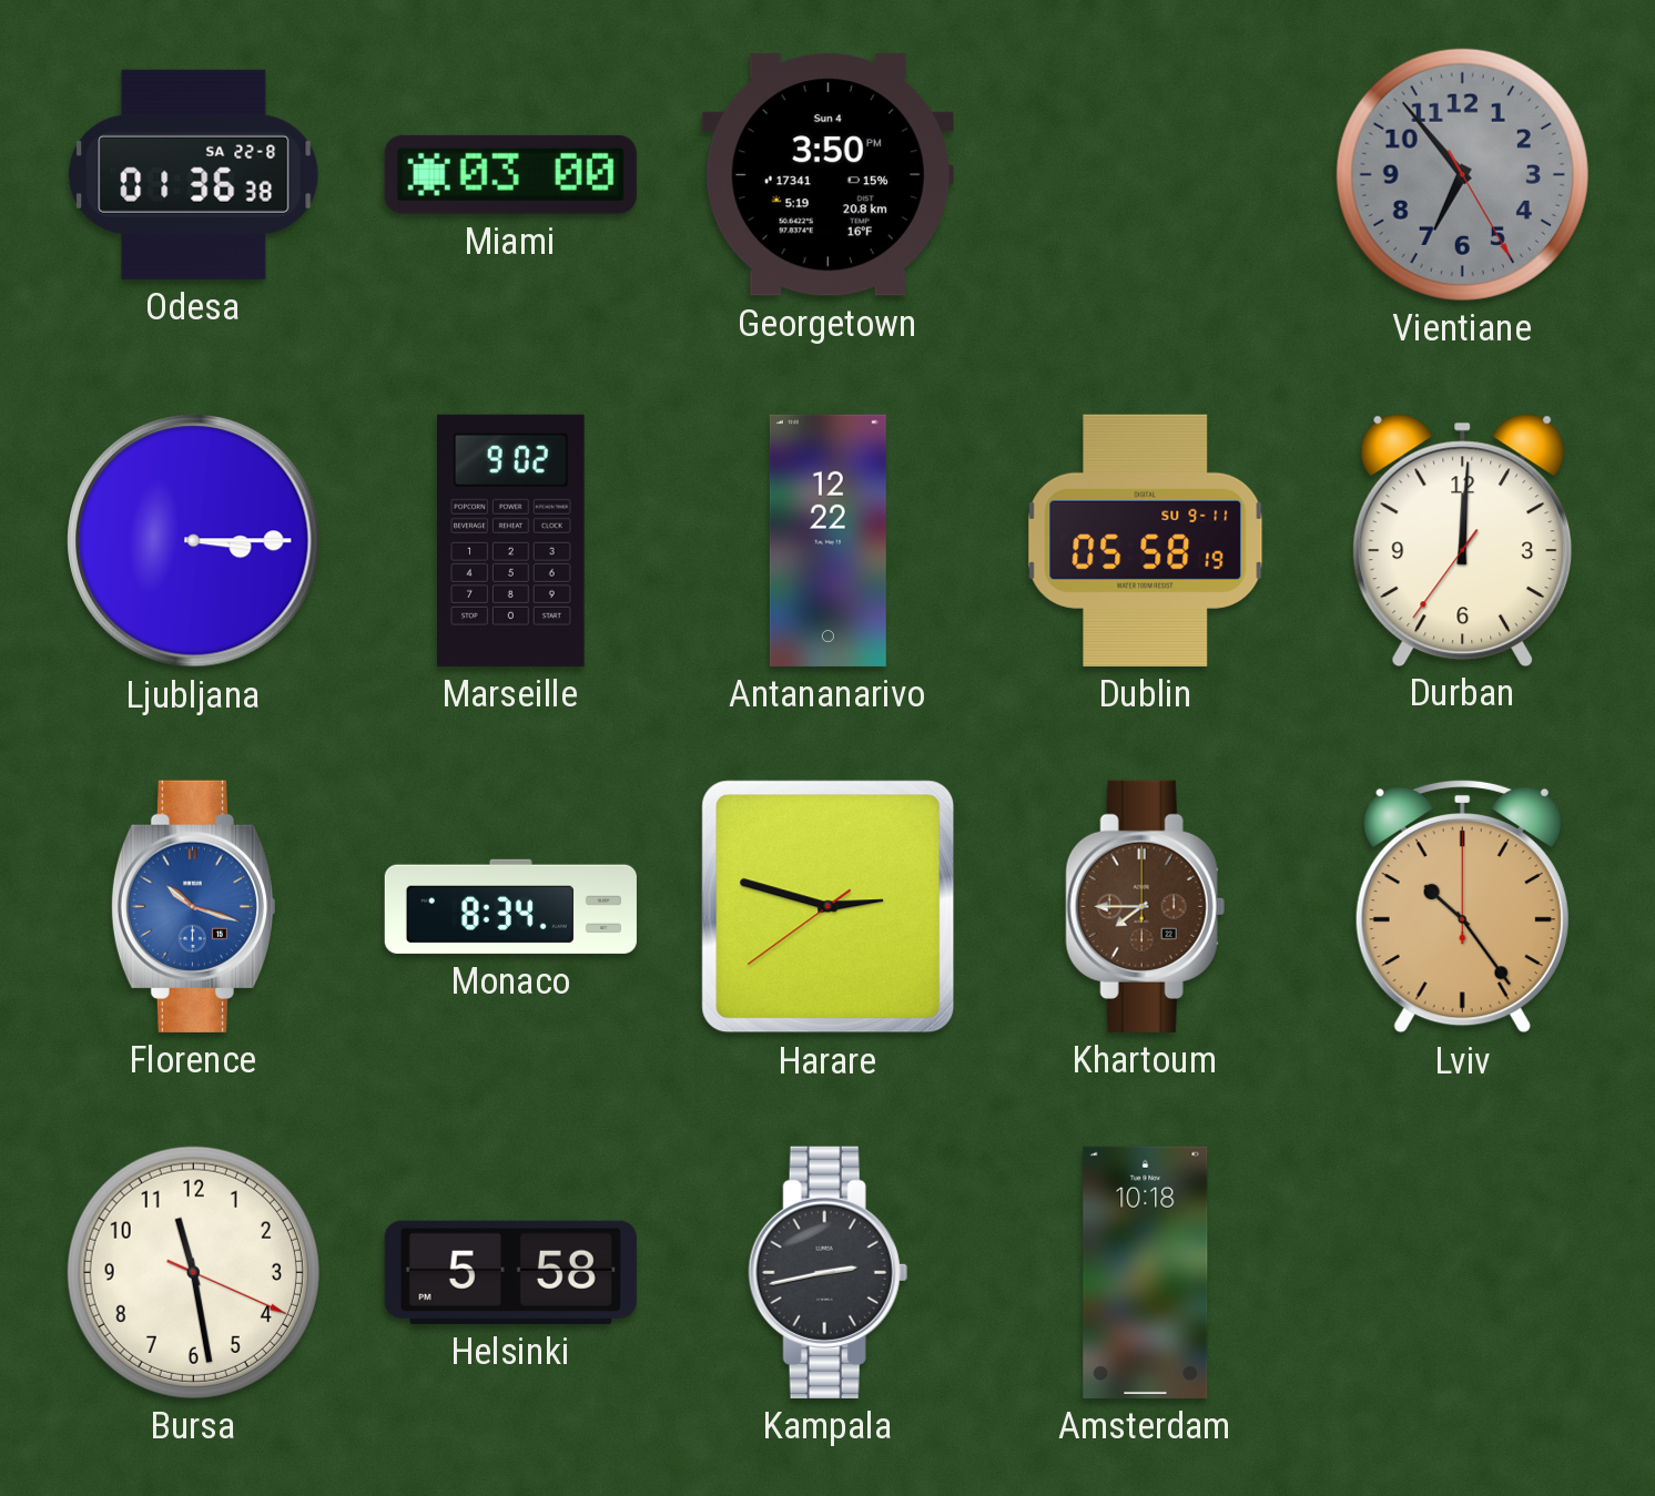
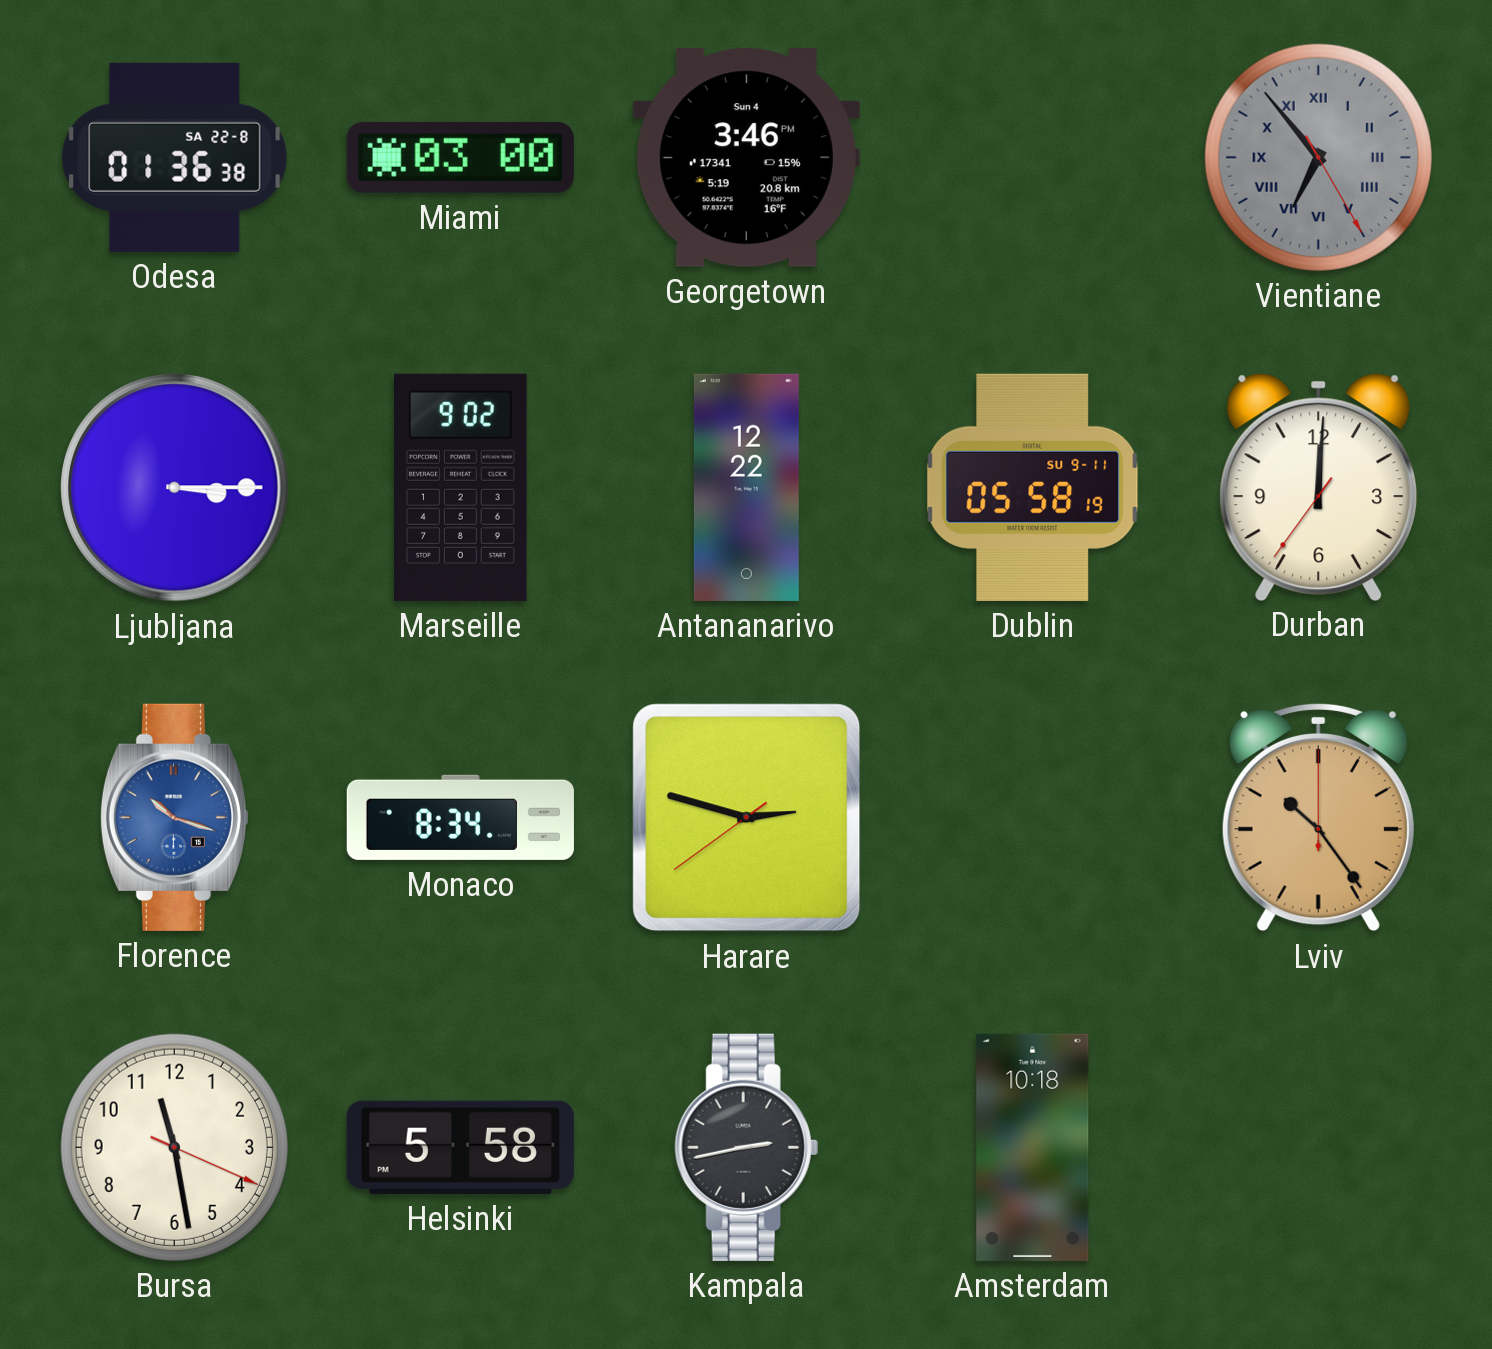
Georgetown: 3:50 -> 3:46
Vientiane numerals: Arabic -> Roman
Khartoum: 7:45 -> none
